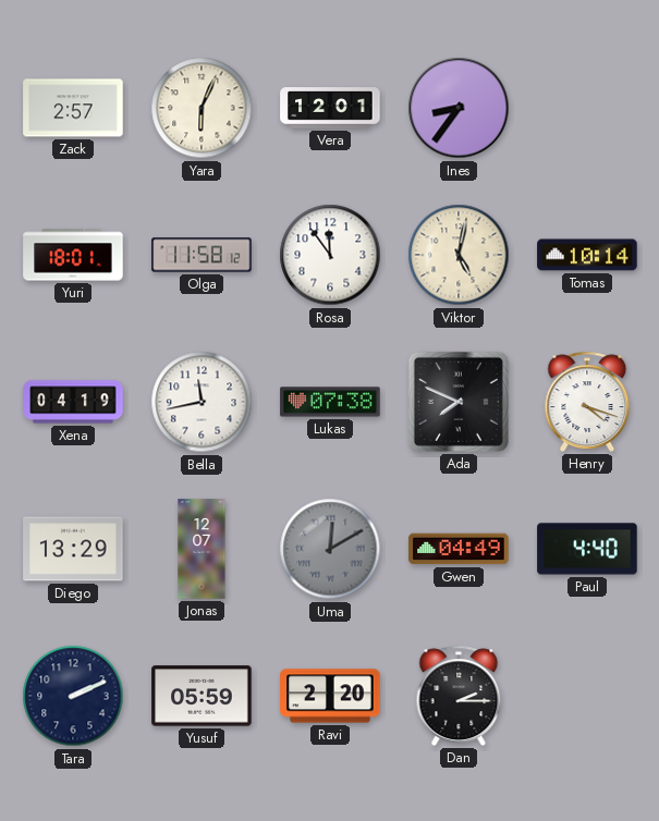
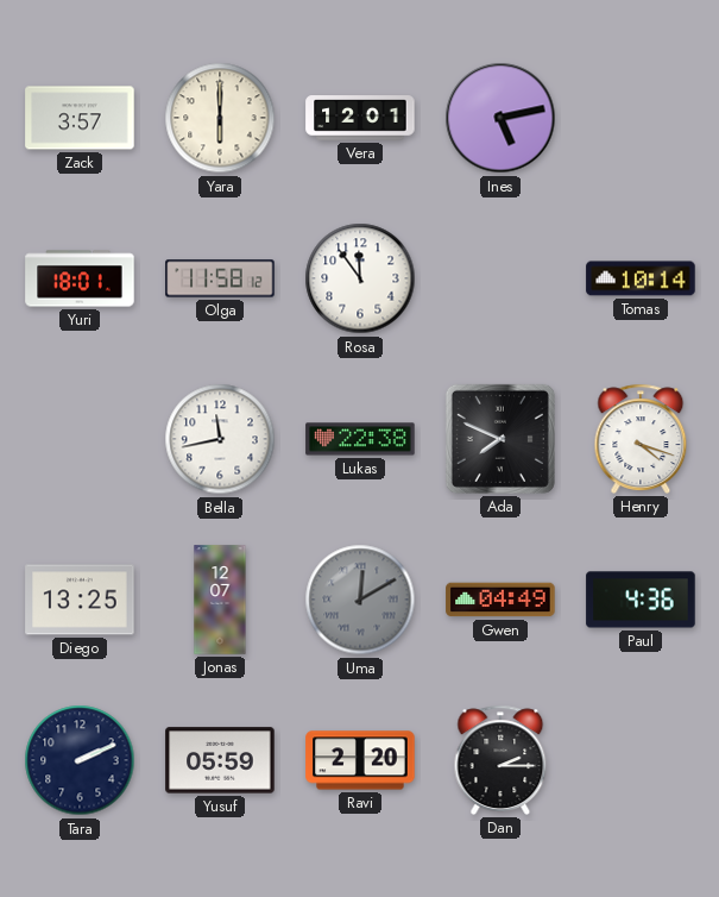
Zack: 2:57 -> 3:57
Yara: 6:04 -> 6:00
Ines: 8:36 -> 5:13
Viktor: 5:02 -> none
Xena: 04:19 -> none
Lukas: 07:38 -> 22:38
Diego: 13:29 -> 13:25
Paul: 4:40 -> 4:36
